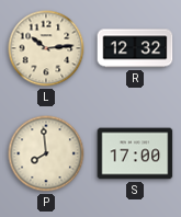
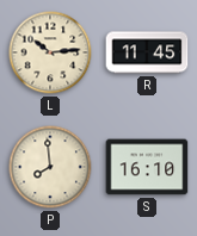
R: 12:32 -> 11:45
S: 17:00 -> 16:10
